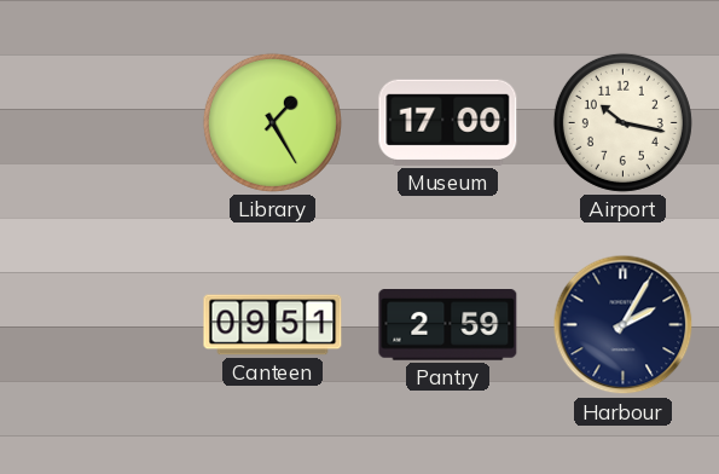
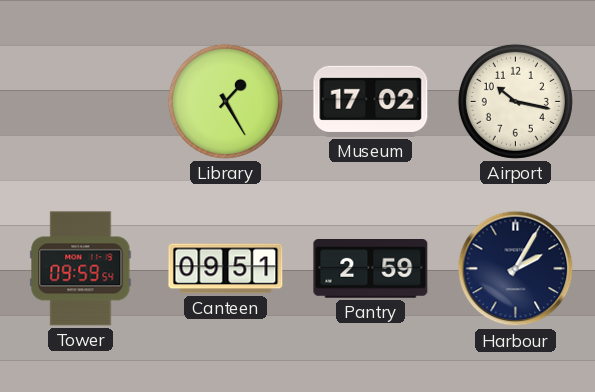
Museum: 17:00 -> 17:02
Tower: none -> 09:59
